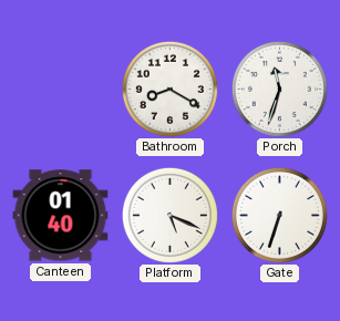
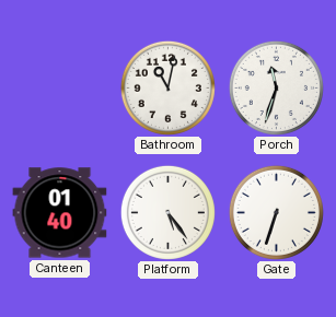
Bathroom: 8:20 -> 11:02
Platform: 5:19 -> 5:24
